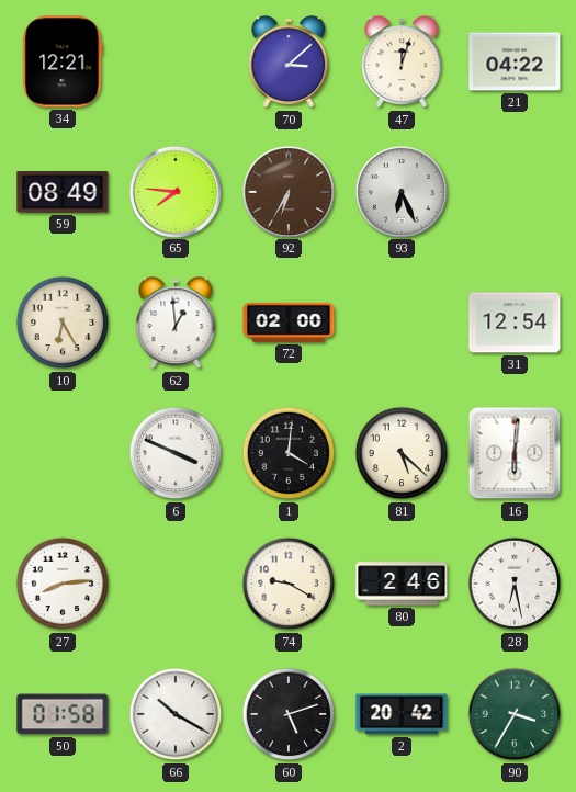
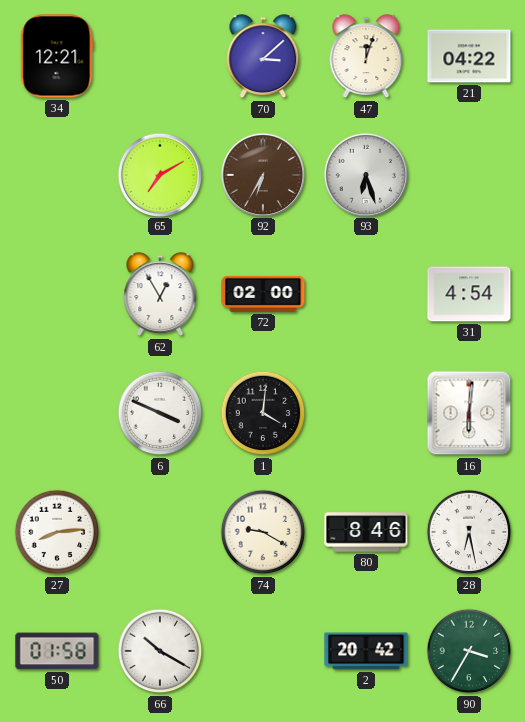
59: 08:49 -> none
65: 7:46 -> 7:10
93: 6:26 -> 6:27
10: 6:25 -> none
62: 12:59 -> 12:55
31: 12:54 -> 4:54
81: 5:22 -> none
80: 2:46 -> 8:46
60: 5:12 -> none
